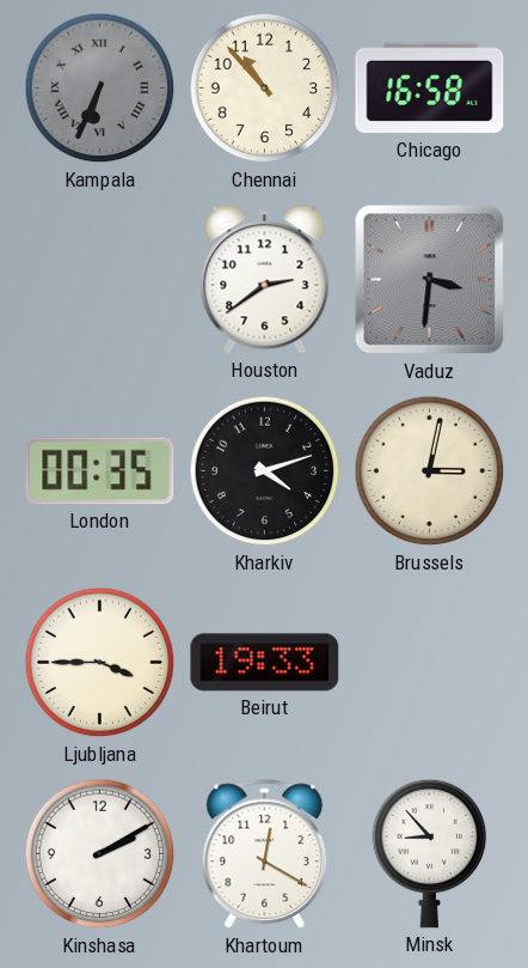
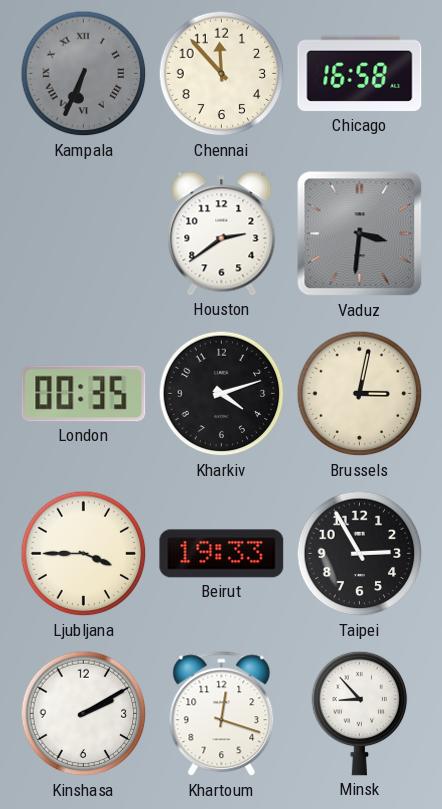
Chennai: 10:53 -> 11:53
Taipei: none -> 2:55
Khartoum: 12:20 -> 12:18
